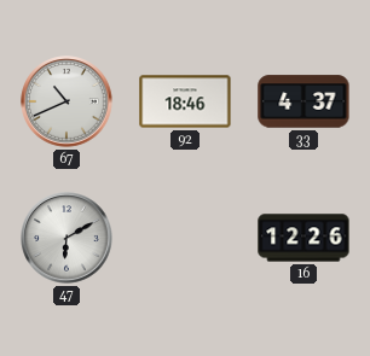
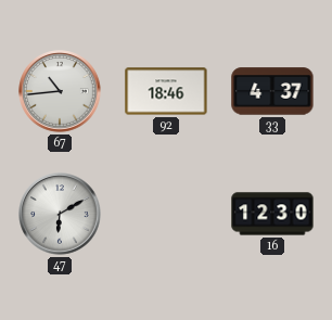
67: 10:41 -> 10:44
16: 12:26 -> 12:30
